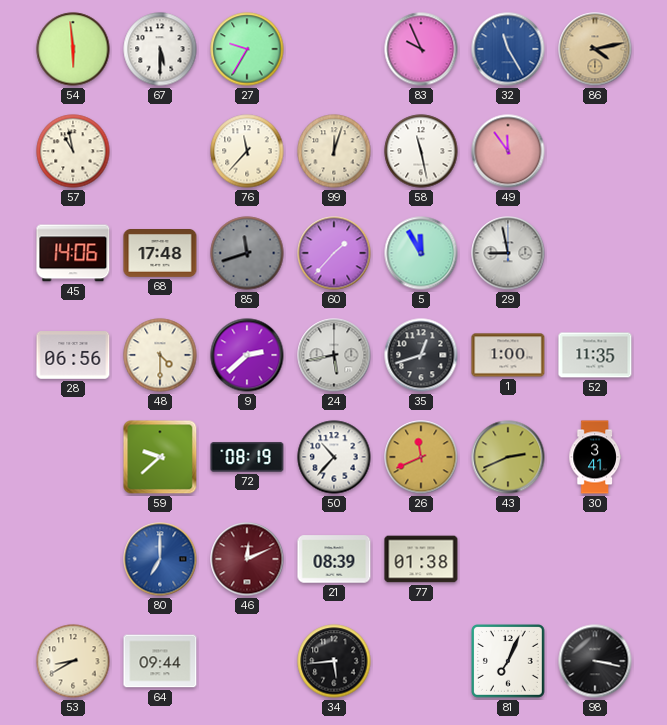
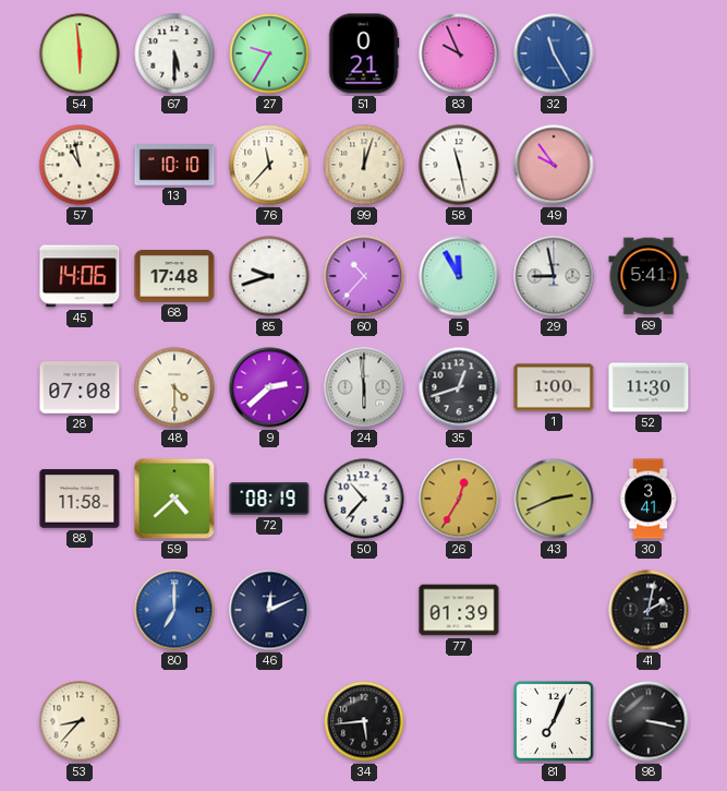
51: none -> 0:21
86: 4:13 -> none
13: none -> 10:10
49: 11:54 -> 9:54
85: 11:42 -> 9:42
85 dial: grey -> white
60: 1:37 -> 10:37
69: none -> 5:41
28: 06:56 -> 07:08
24: 5:43 -> 5:59
52: 11:35 -> 11:30
88: none -> 11:58
59: 9:38 -> 4:38
26: 11:41 -> 12:35
46 dial: burgundy -> navy
21: 08:39 -> none
77: 01:38 -> 01:39
41: none -> 2:02
53: 8:40 -> 8:37
64: 09:44 -> none
